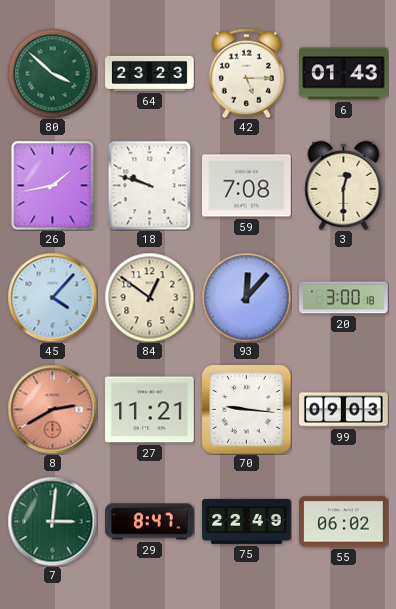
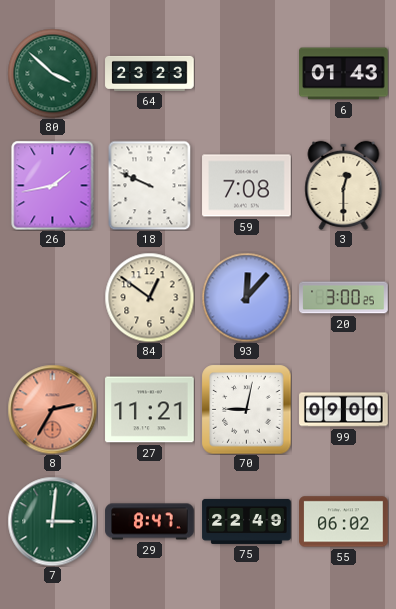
42: 5:15 -> none
18: 9:48 -> 9:49
45: 4:07 -> none
20: 3:00:18 -> 3:00:25
8: 2:40 -> 2:35
70: 9:16 -> 9:02
99: 09:03 -> 09:00
